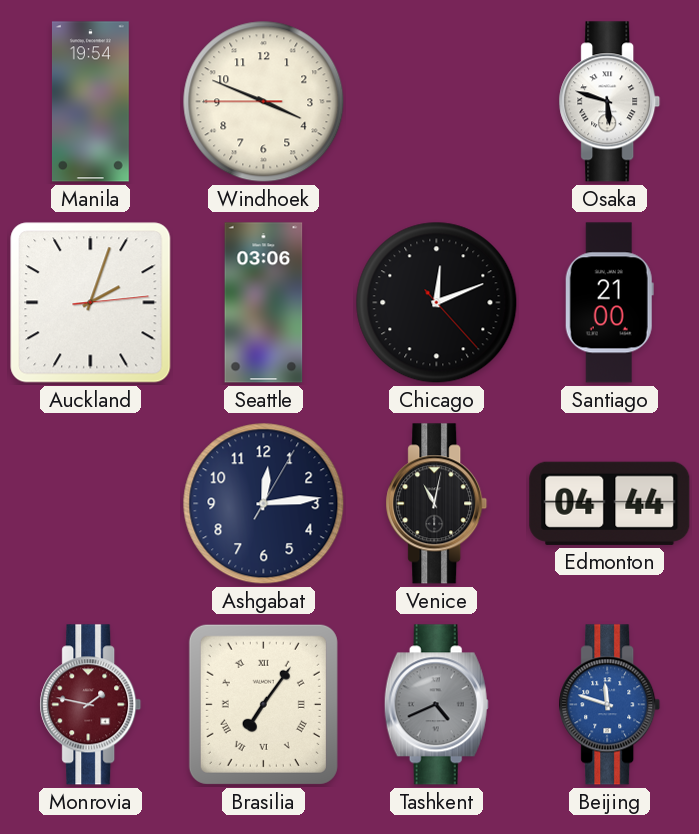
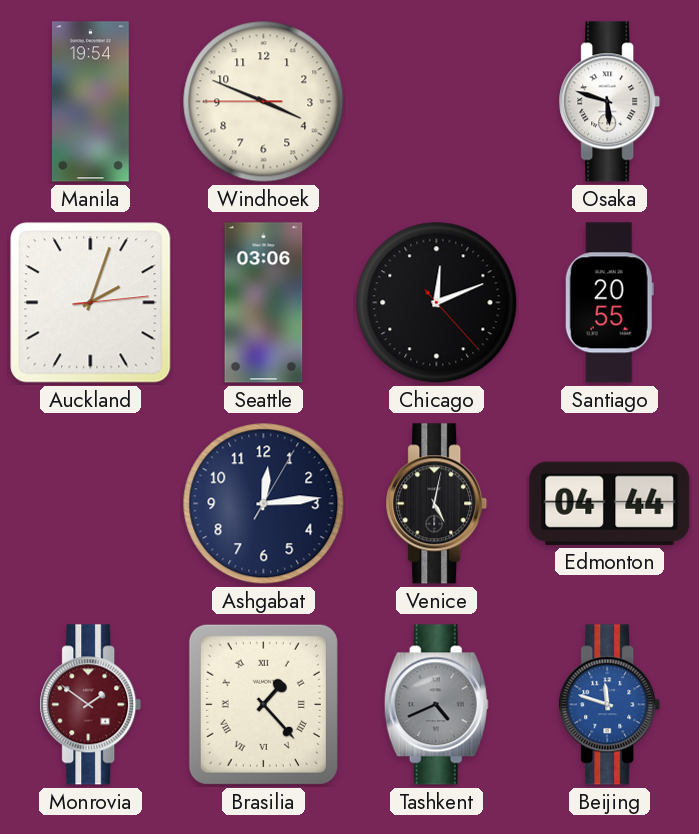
Santiago: 21:00 -> 20:55
Venice: 11:02 -> 5:02
Monrovia: 1:47 -> 1:51
Brasilia: 7:06 -> 1:23
